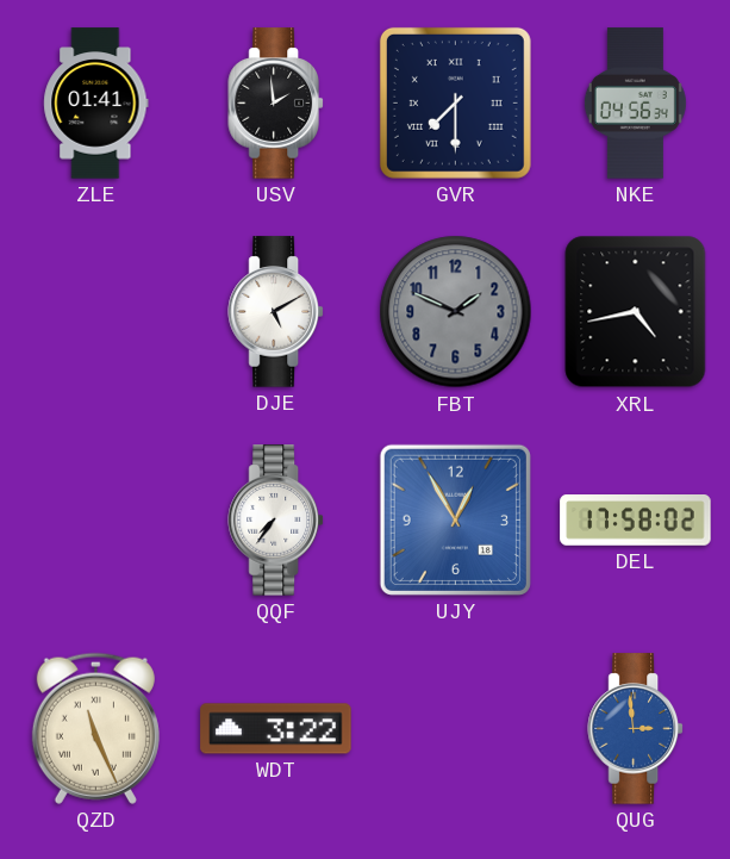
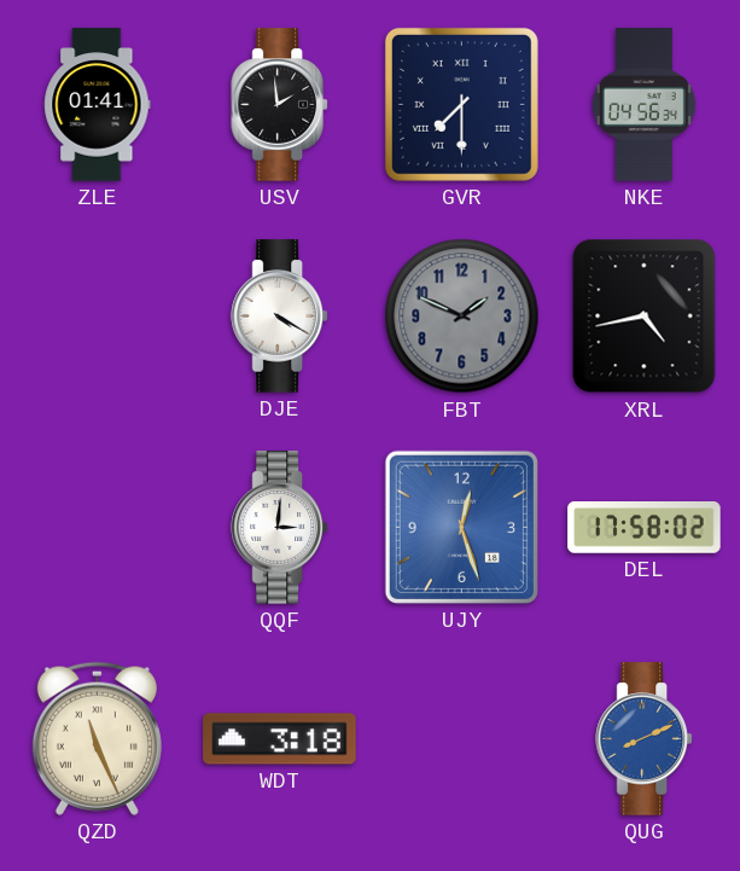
DJE: 5:10 -> 4:20
QQF: 7:36 -> 3:01
UJY: 12:55 -> 12:27
WDT: 3:22 -> 3:18
QUG: 2:59 -> 8:11
